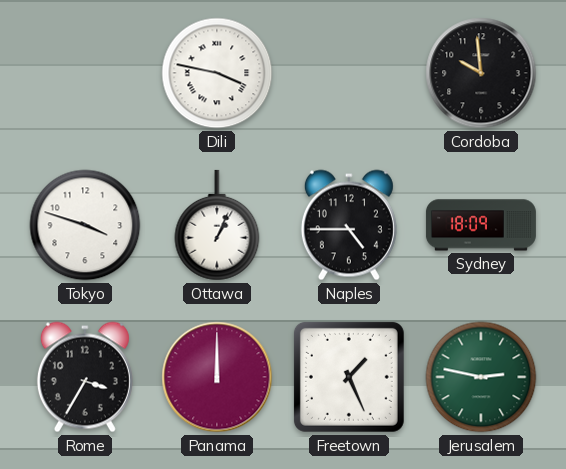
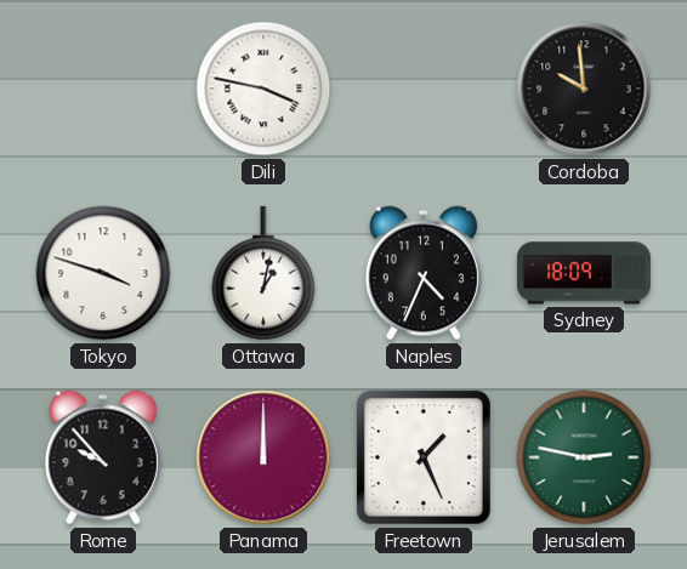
Ottawa: 1:04 -> 1:02
Naples: 4:45 -> 4:34
Rome: 3:35 -> 9:53
